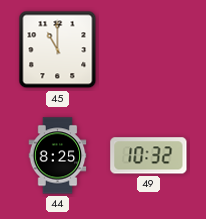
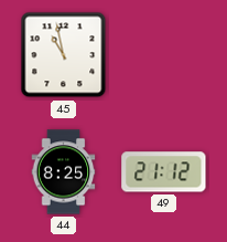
45: 11:00 -> 10:58
49: 10:32 -> 21:12
